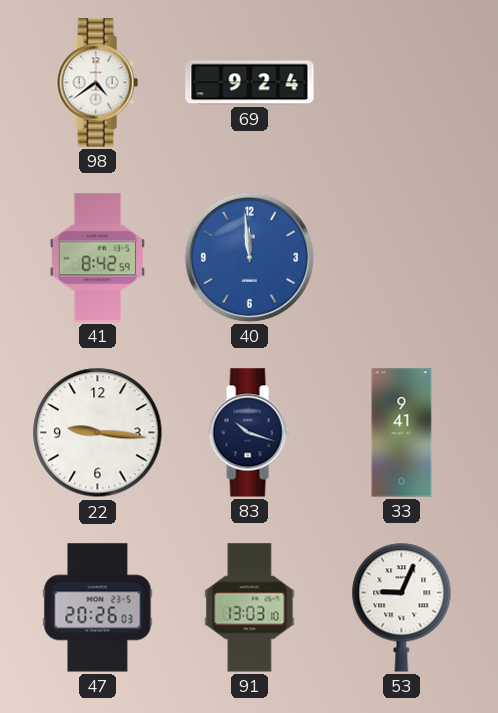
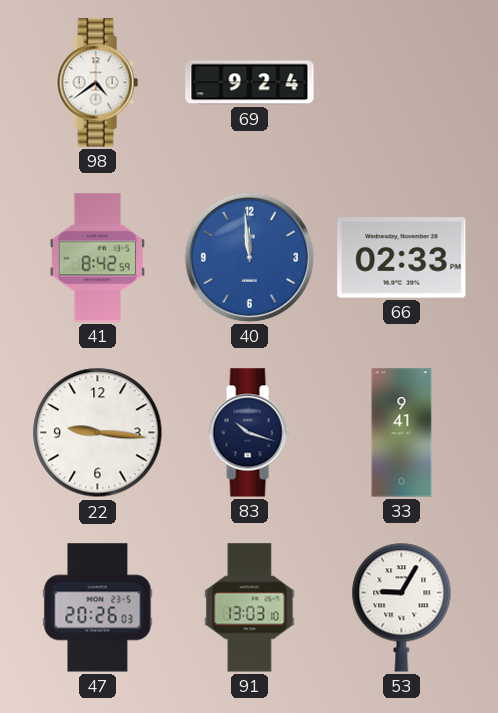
66: none -> 02:33
53: 9:04 -> 9:05
